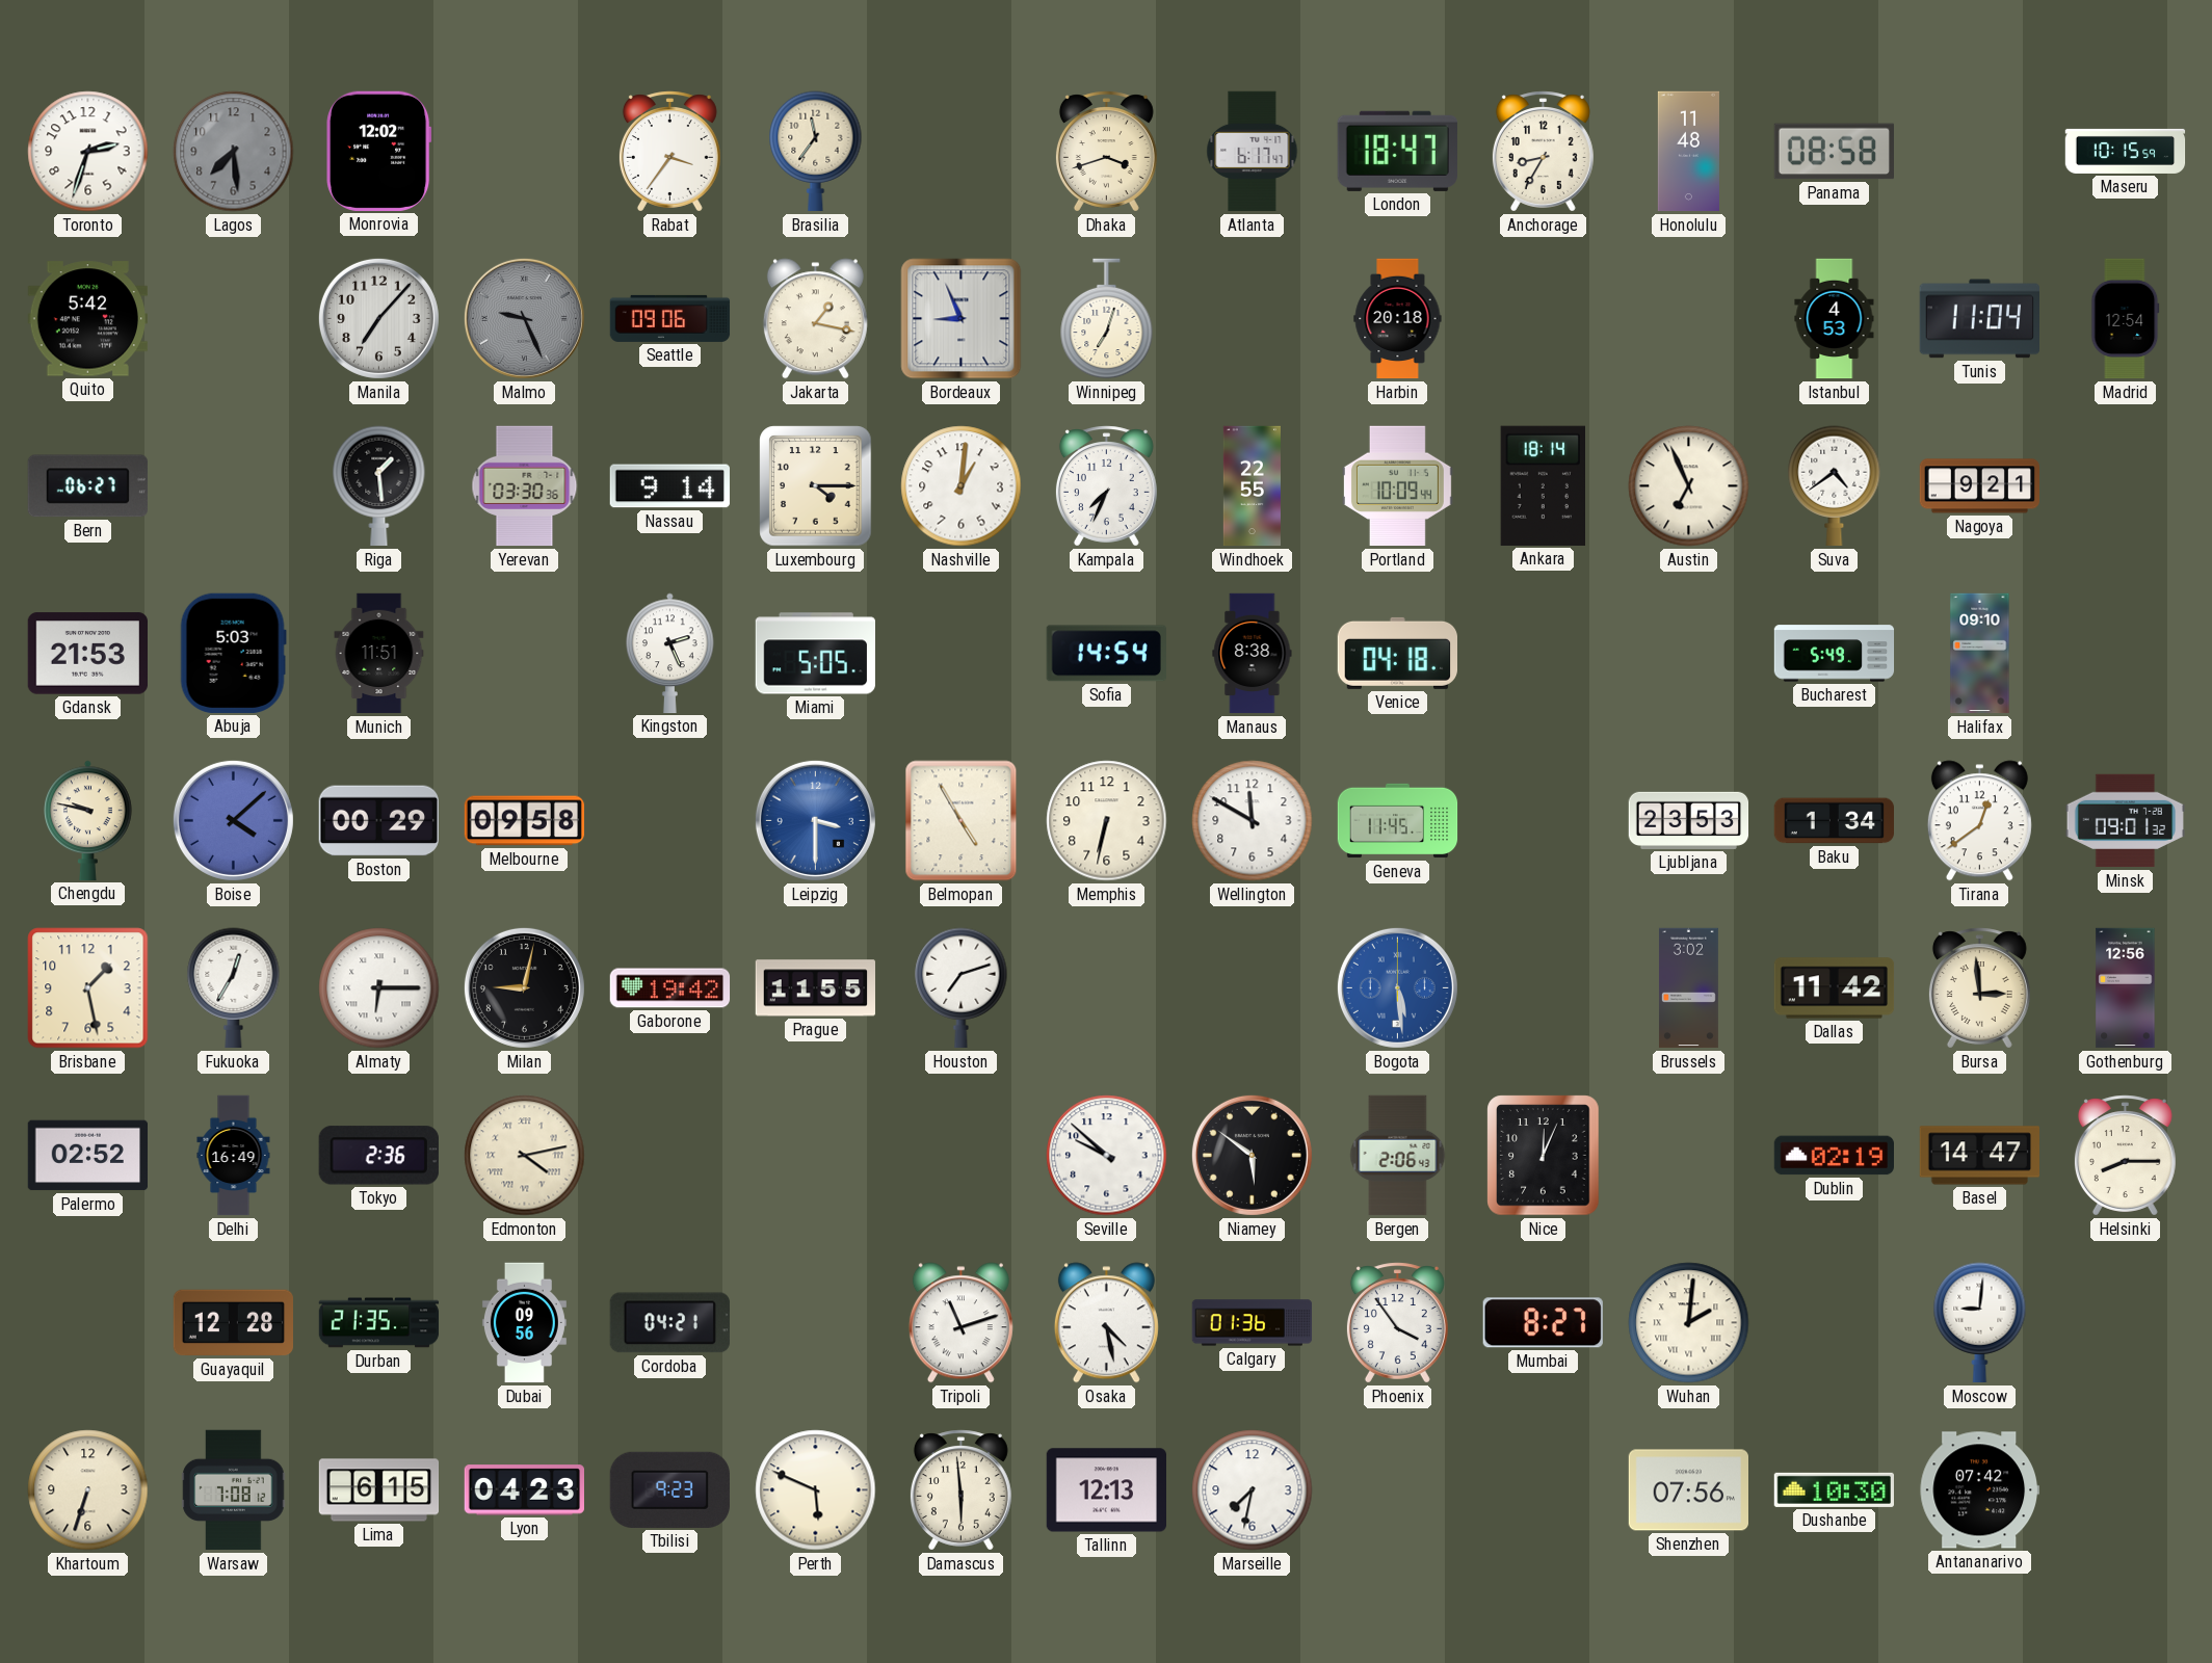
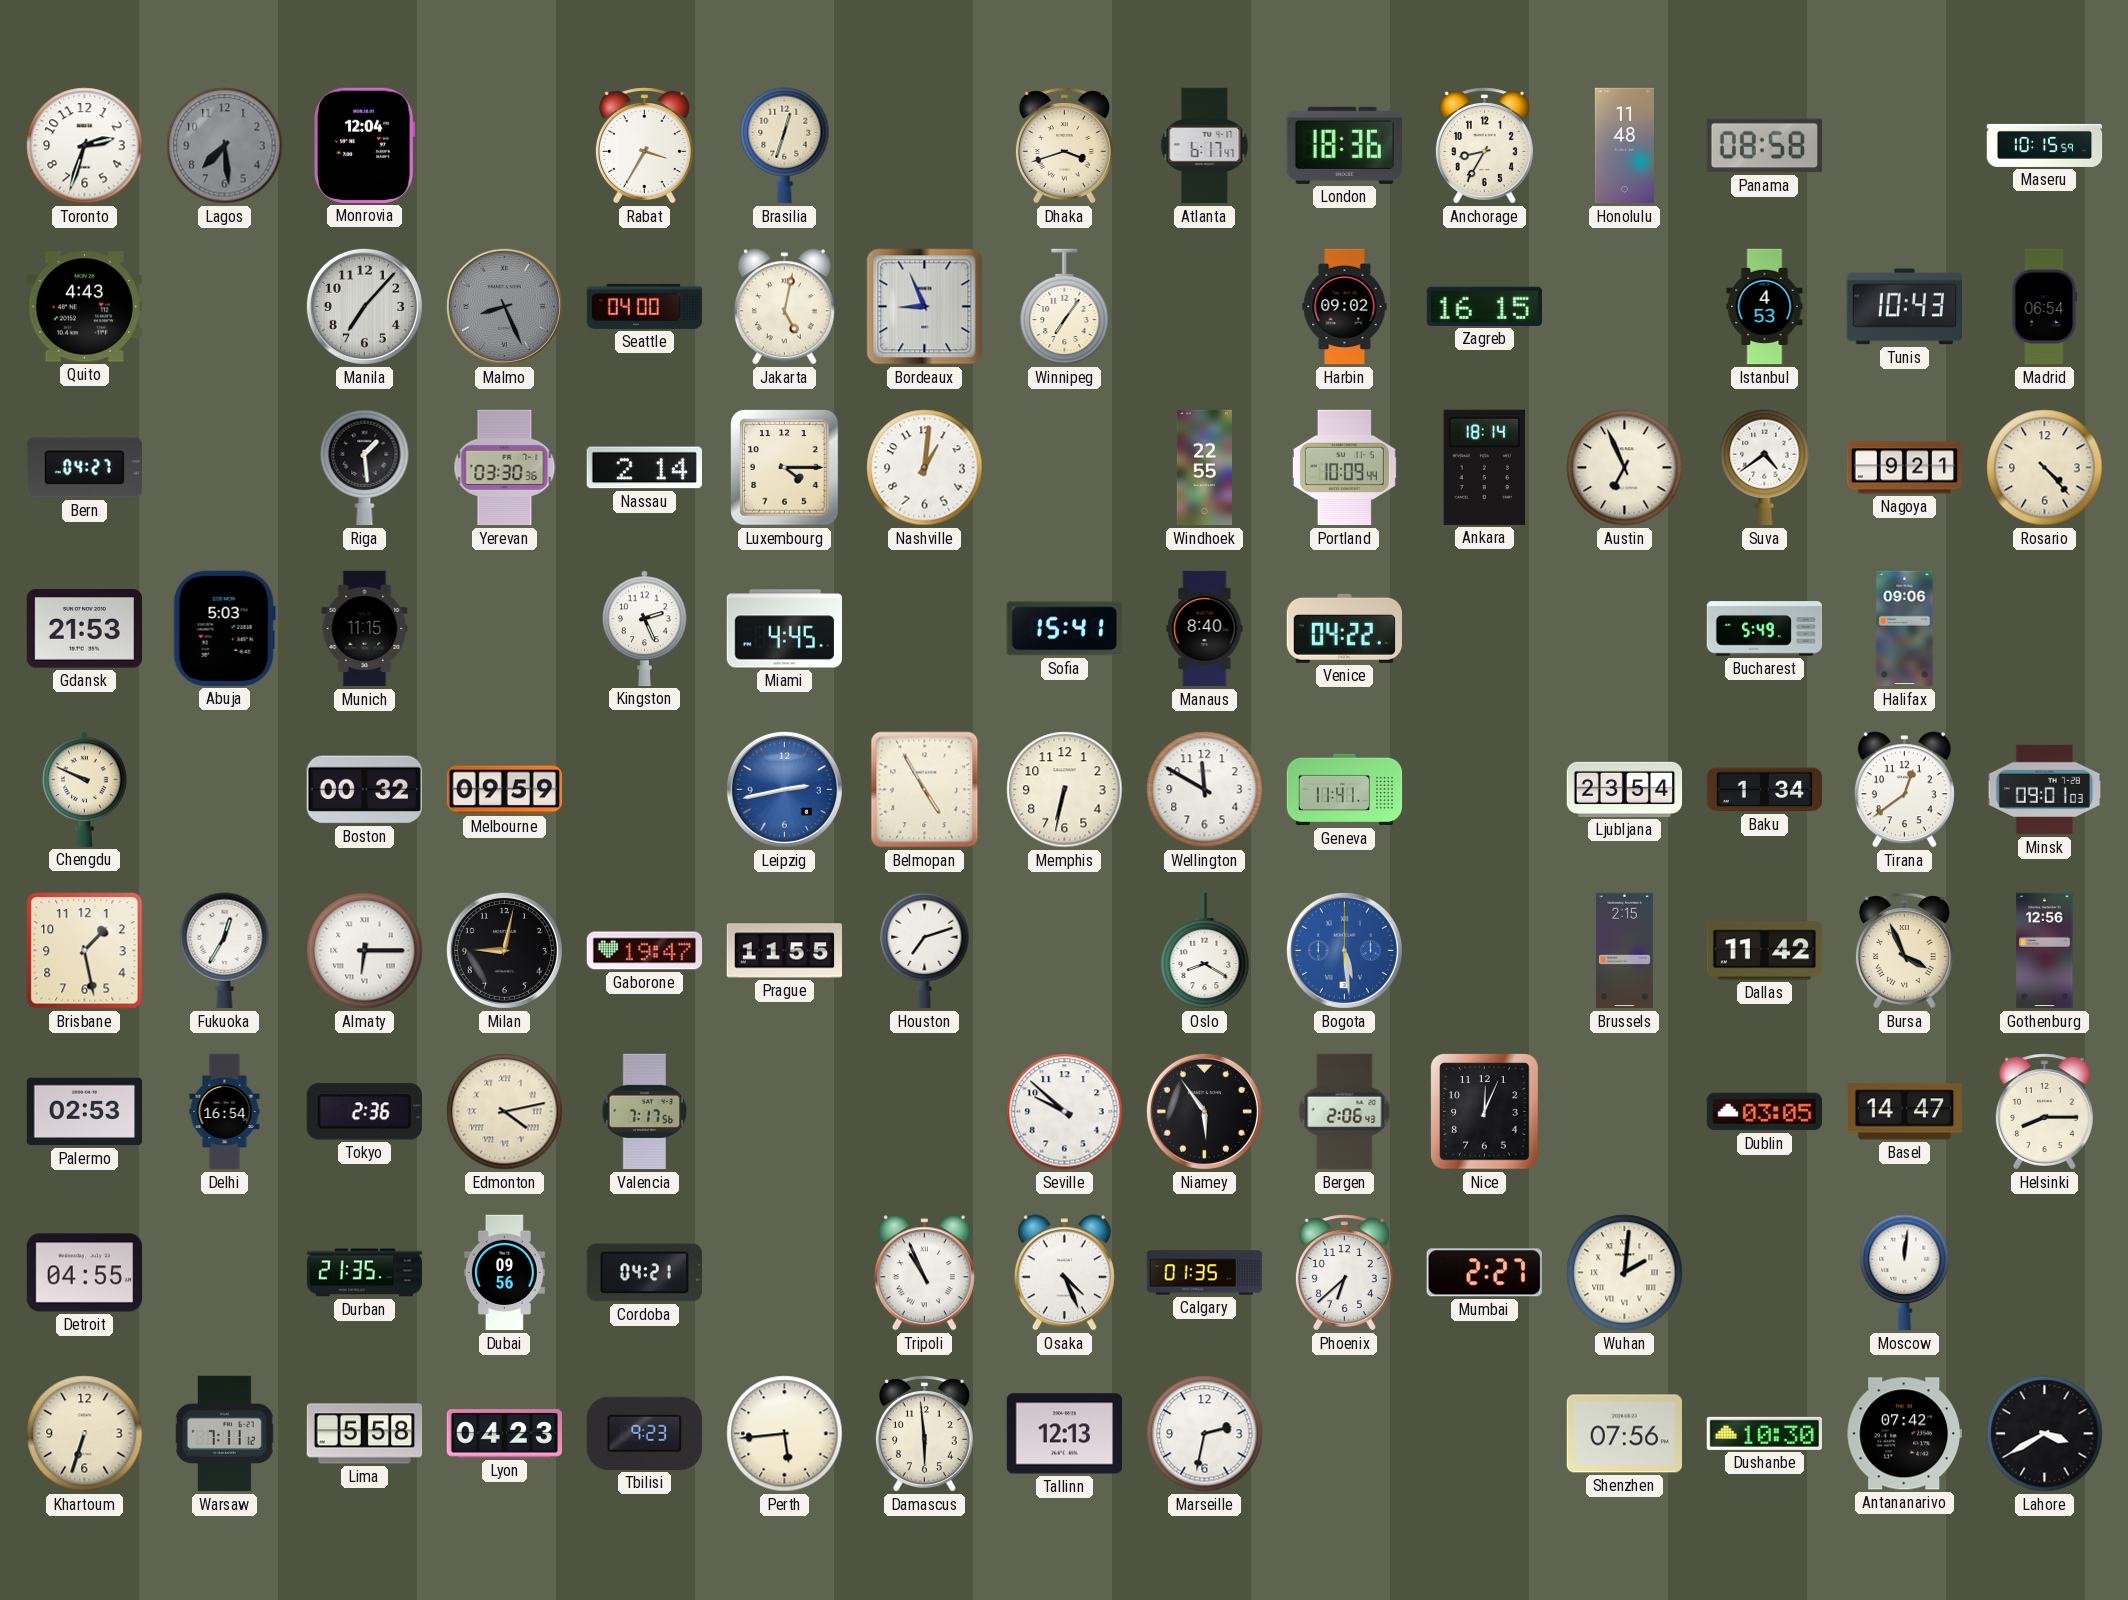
Monrovia: 12:02 -> 12:04
Rabat: 3:36 -> 3:35
Brasilia: 11:36 -> 12:33
London: 18:47 -> 18:36
Quito: 5:42 -> 4:43
Malmo: 9:26 -> 8:26
Seattle: 09:06 -> 04:00
Jakarta: 1:17 -> 5:02
Winnipeg: 7:03 -> 7:06
Harbin: 20:18 -> 09:02
Zagreb: none -> 16:15
Tunis: 11:04 -> 10:43
Madrid: 12:54 -> 06:54
Bern: 06:27 -> 04:27
Nassau: 9:14 -> 2:14
Kampala: 7:34 -> none
Rosario: none -> 4:23
Munich: 11:51 -> 11:15
Miami: 5:05 -> 4:45
Sofia: 14:54 -> 15:41
Manaus: 8:38 -> 8:40
Venice: 04:18 -> 04:22
Halifax: 09:10 -> 09:06
Chengdu: 9:47 -> 9:49
Boise: 4:08 -> none
Boston: 00:29 -> 00:32
Melbourne: 09:58 -> 09:59
Leipzig: 3:30 -> 2:43
Geneva: 11:45 -> 11:41
Ljubljana: 23:53 -> 23:54
Minsk: 09:01:32 -> 09:01:03
Gaborone: 19:42 -> 19:47
Oslo: none -> 8:20
Brussels: 3:02 -> 2:15
Bursa: 2:59 -> 3:56
Palermo: 02:52 -> 02:53
Delhi: 16:49 -> 16:54
Valencia: none -> 7:17
Niamey: 5:51 -> 5:54
Dublin: 02:19 -> 03:05
Detroit: none -> 04:55
Guayaquil: 12:28 -> none
Tripoli: 11:12 -> 10:56
Osaka: 4:28 -> 4:26
Calgary: 01:36 -> 01:35
Phoenix: 3:54 -> 6:38
Mumbai: 8:27 -> 2:27
Moscow: 9:01 -> 12:01
Warsaw: 7:08 -> 7:11
Lima: 6:15 -> 5:58
Perth: 5:49 -> 5:44
Marseille: 7:32 -> 2:32
Lahore: none -> 3:40
